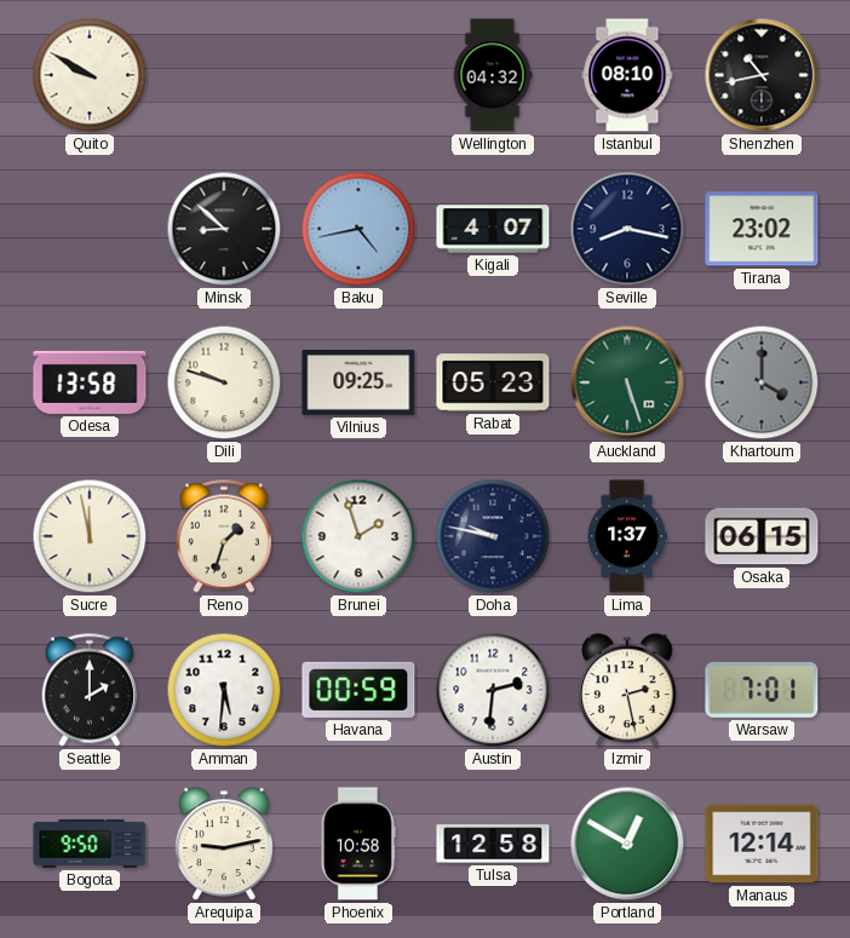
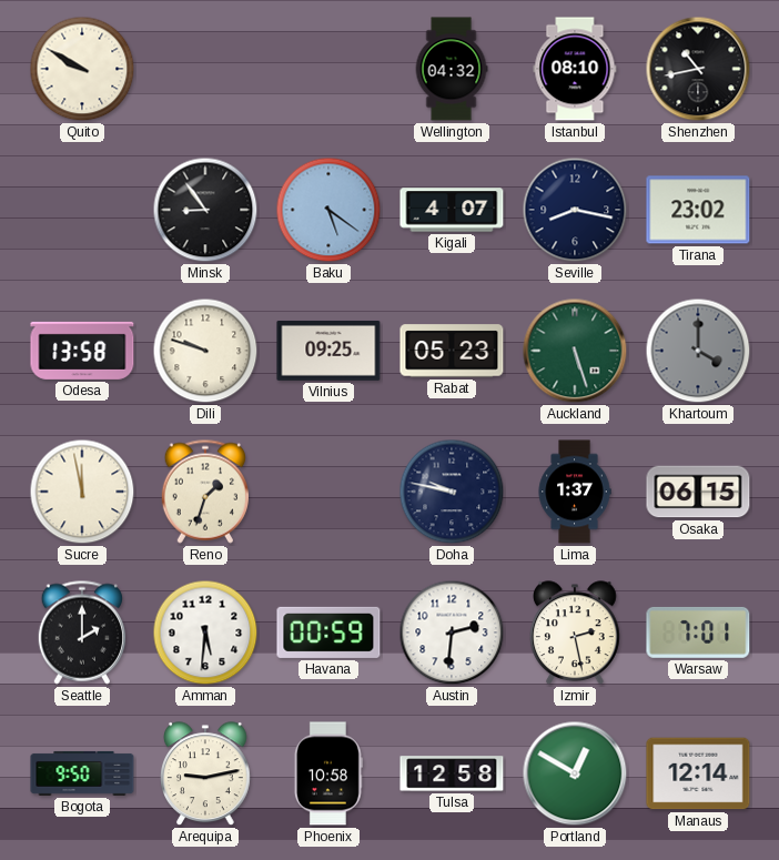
Minsk: 8:52 -> 8:54
Baku: 4:43 -> 5:21
Brunei: 1:57 -> none
